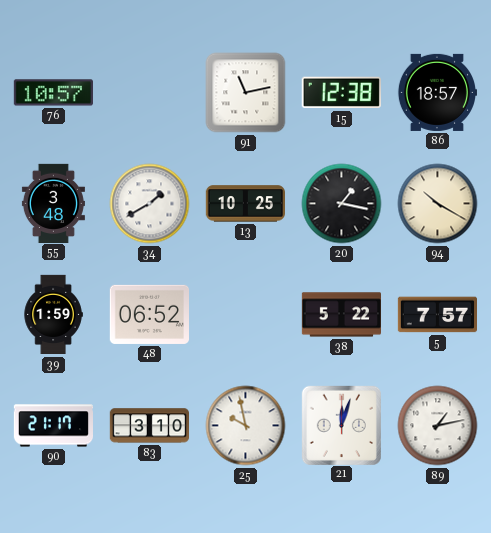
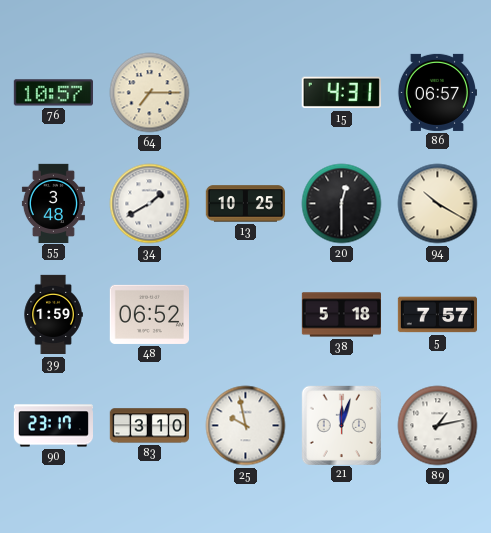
64: none -> 7:15
91: 11:13 -> none
15: 12:38 -> 4:31
86: 18:57 -> 06:57
20: 1:17 -> 12:30
38: 5:22 -> 5:18
90: 21:17 -> 23:17
